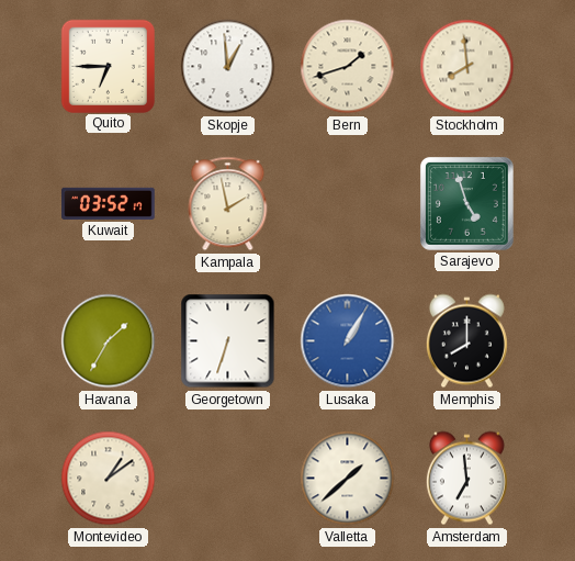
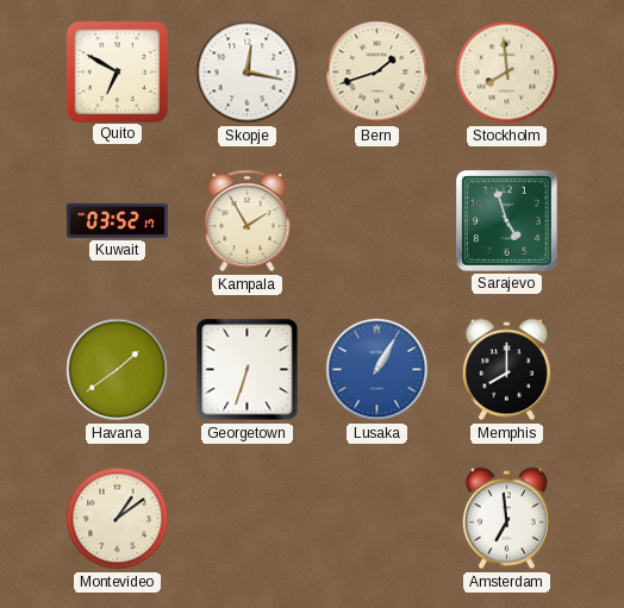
Quito: 6:45 -> 6:50
Skopje: 12:59 -> 12:17
Kampala: 1:58 -> 1:55
Havana: 1:35 -> 1:39
Valletta: 1:38 -> none
